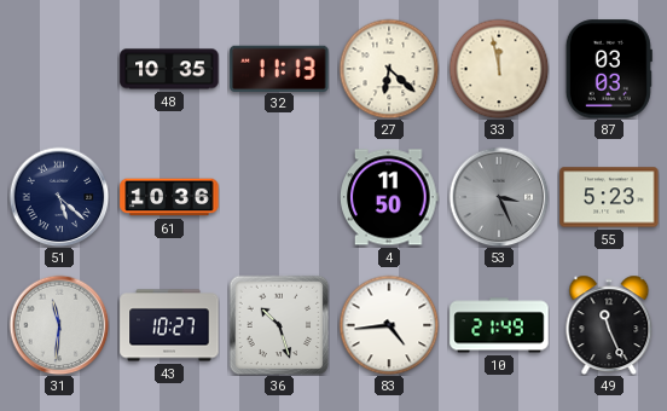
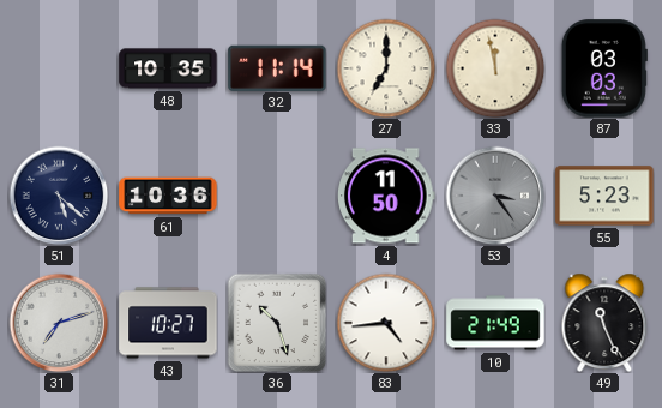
32: 11:13 -> 11:14
27: 6:22 -> 7:00
53: 3:26 -> 3:24
31: 11:31 -> 7:12
